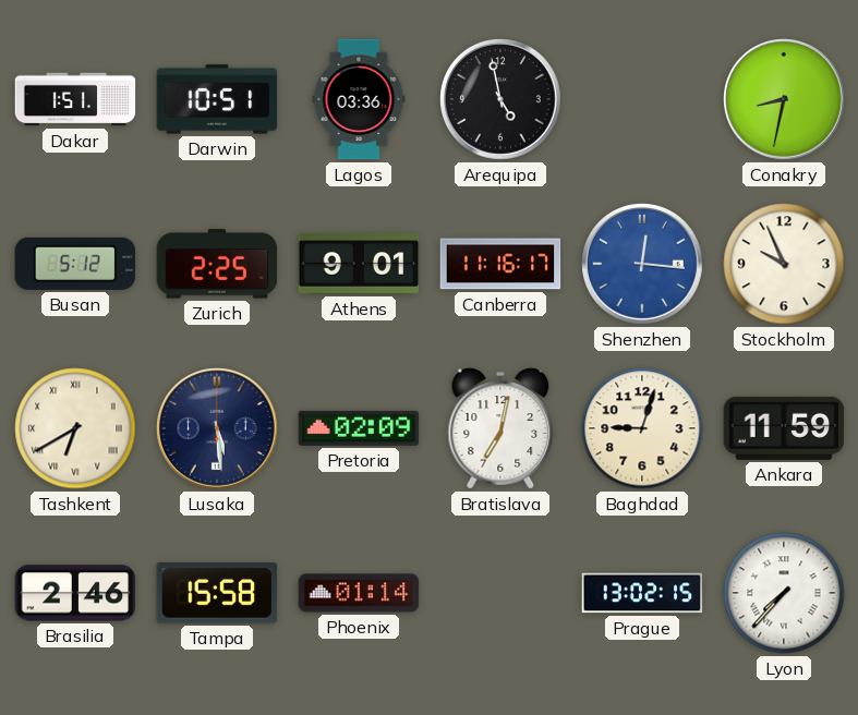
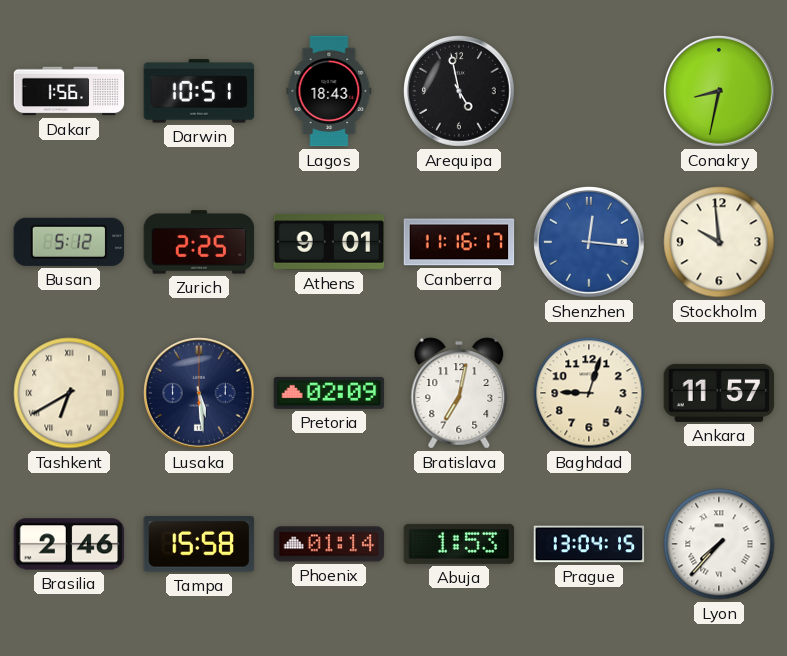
Dakar: 1:51 -> 1:56
Lagos: 03:36 -> 18:43
Stockholm: 9:56 -> 9:59
Ankara: 11:59 -> 11:57
Abuja: none -> 1:53
Prague: 13:02 -> 13:04
